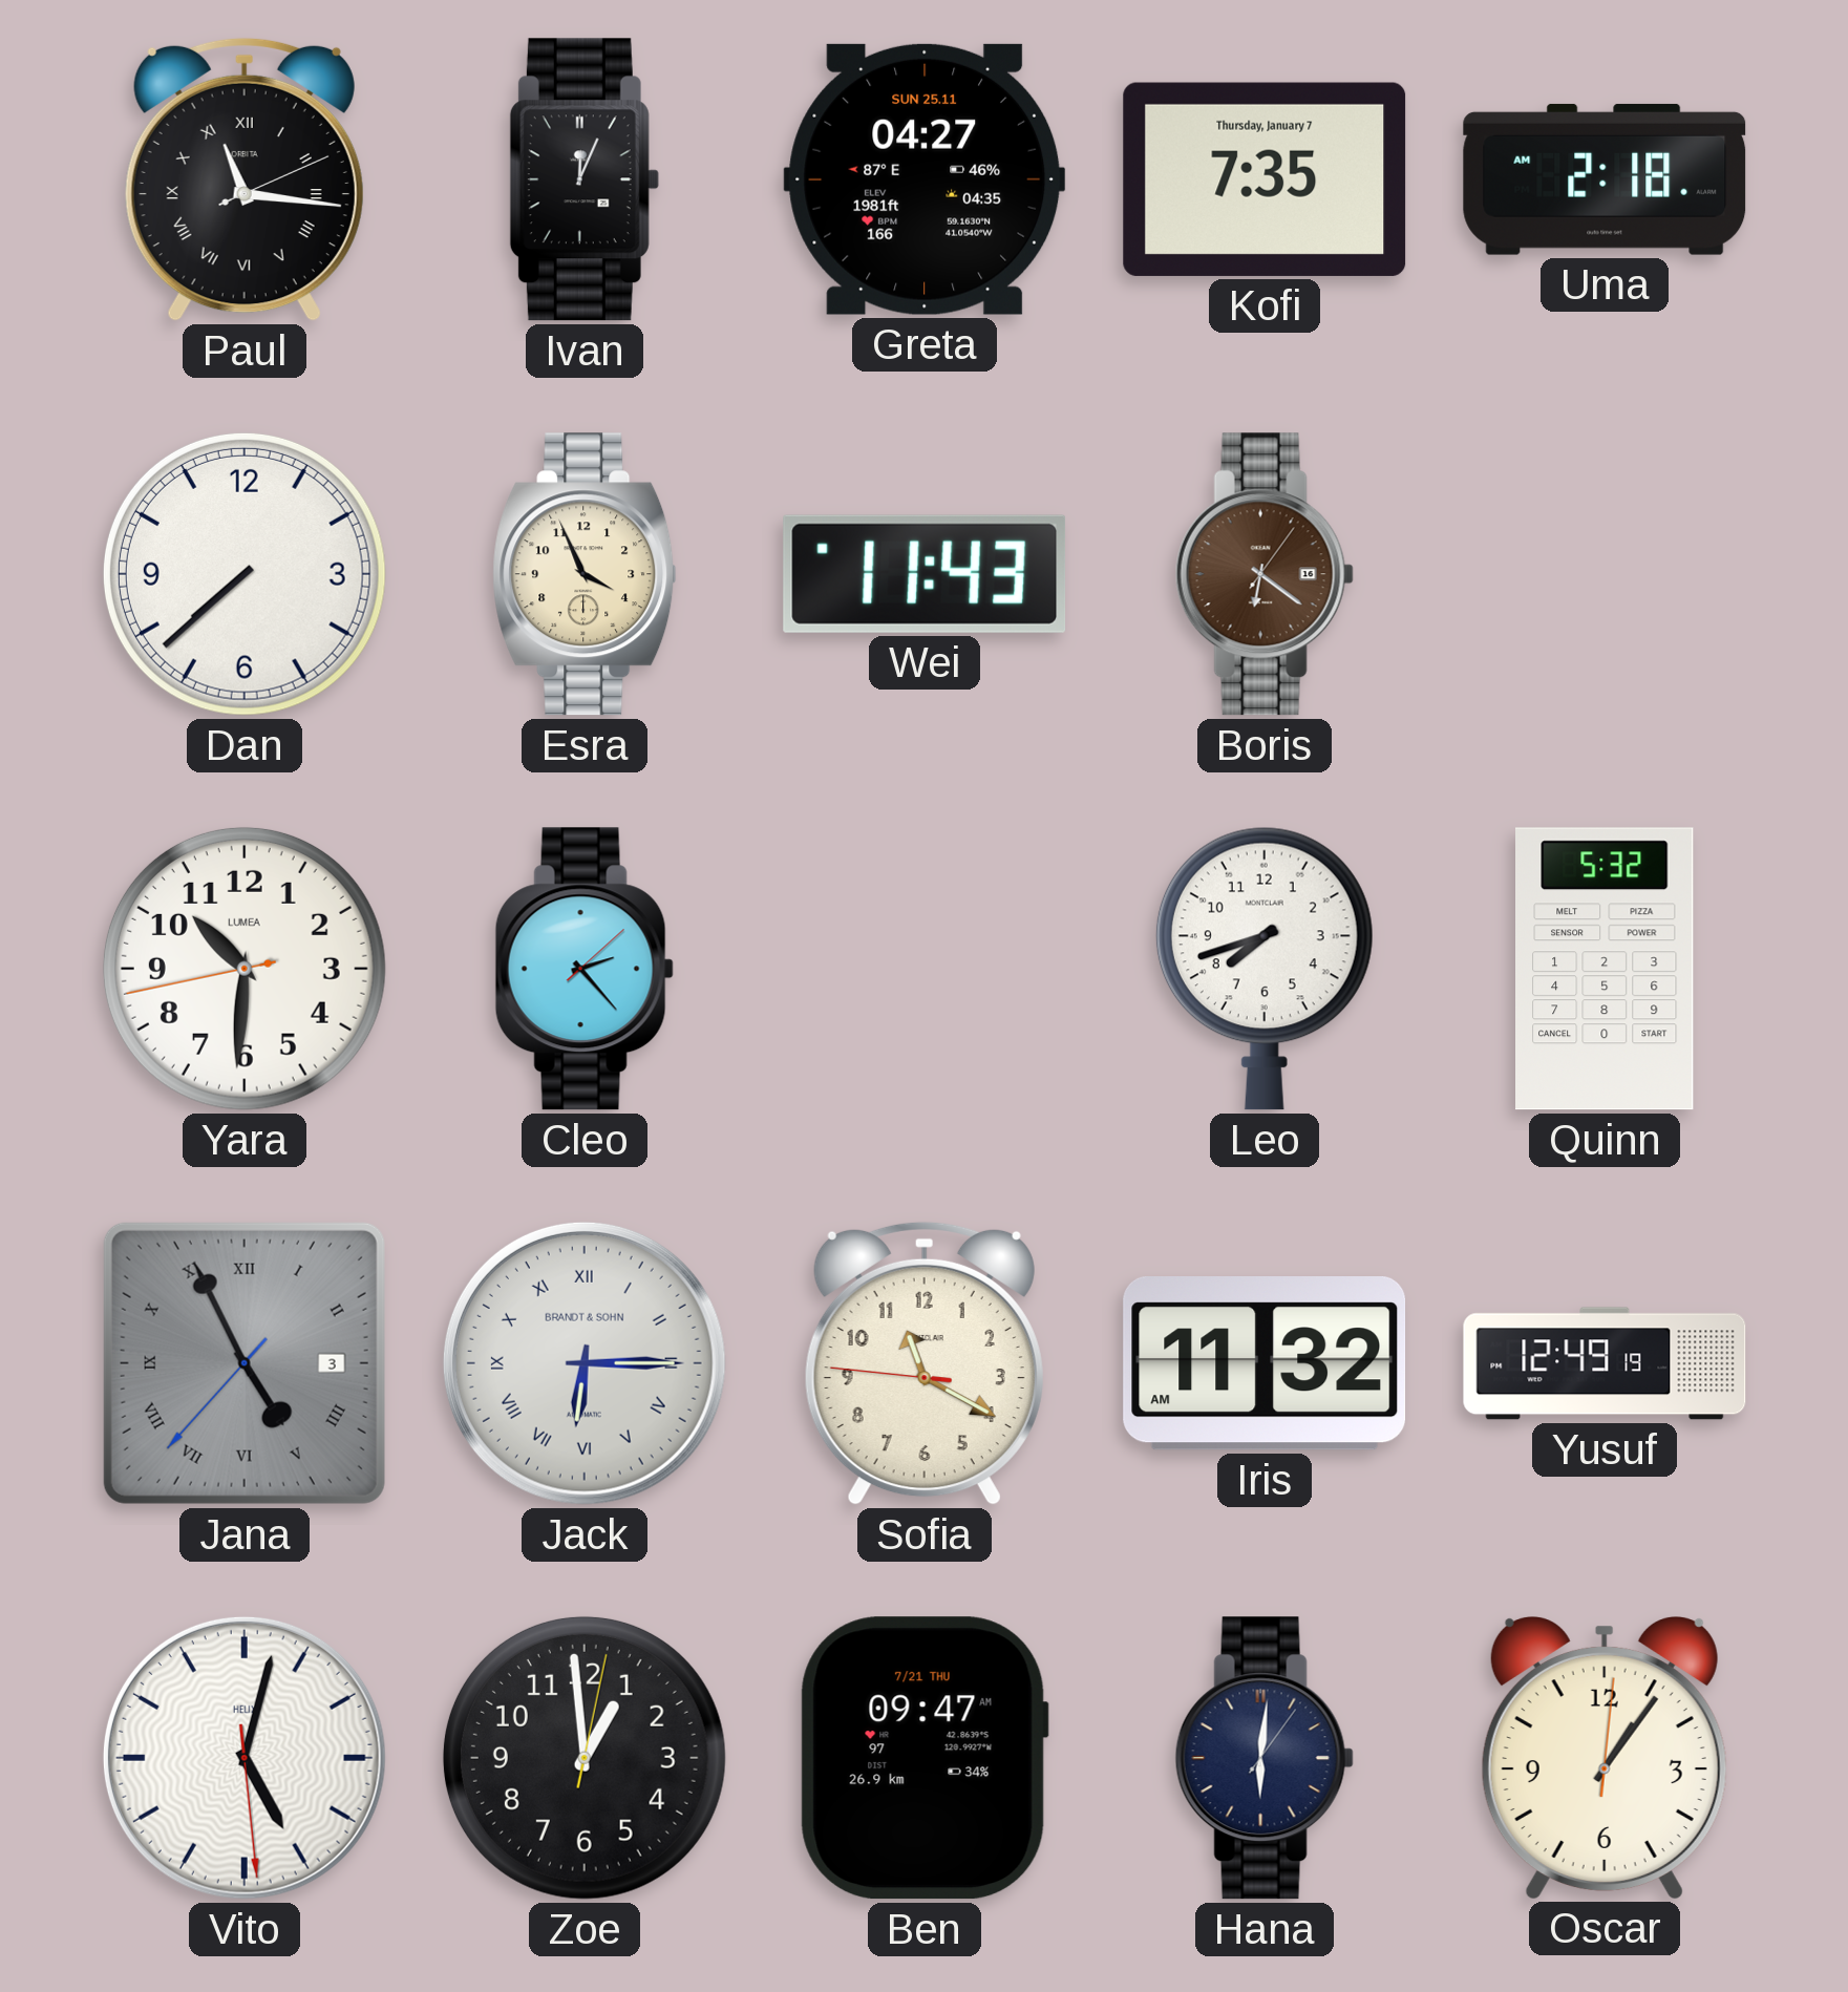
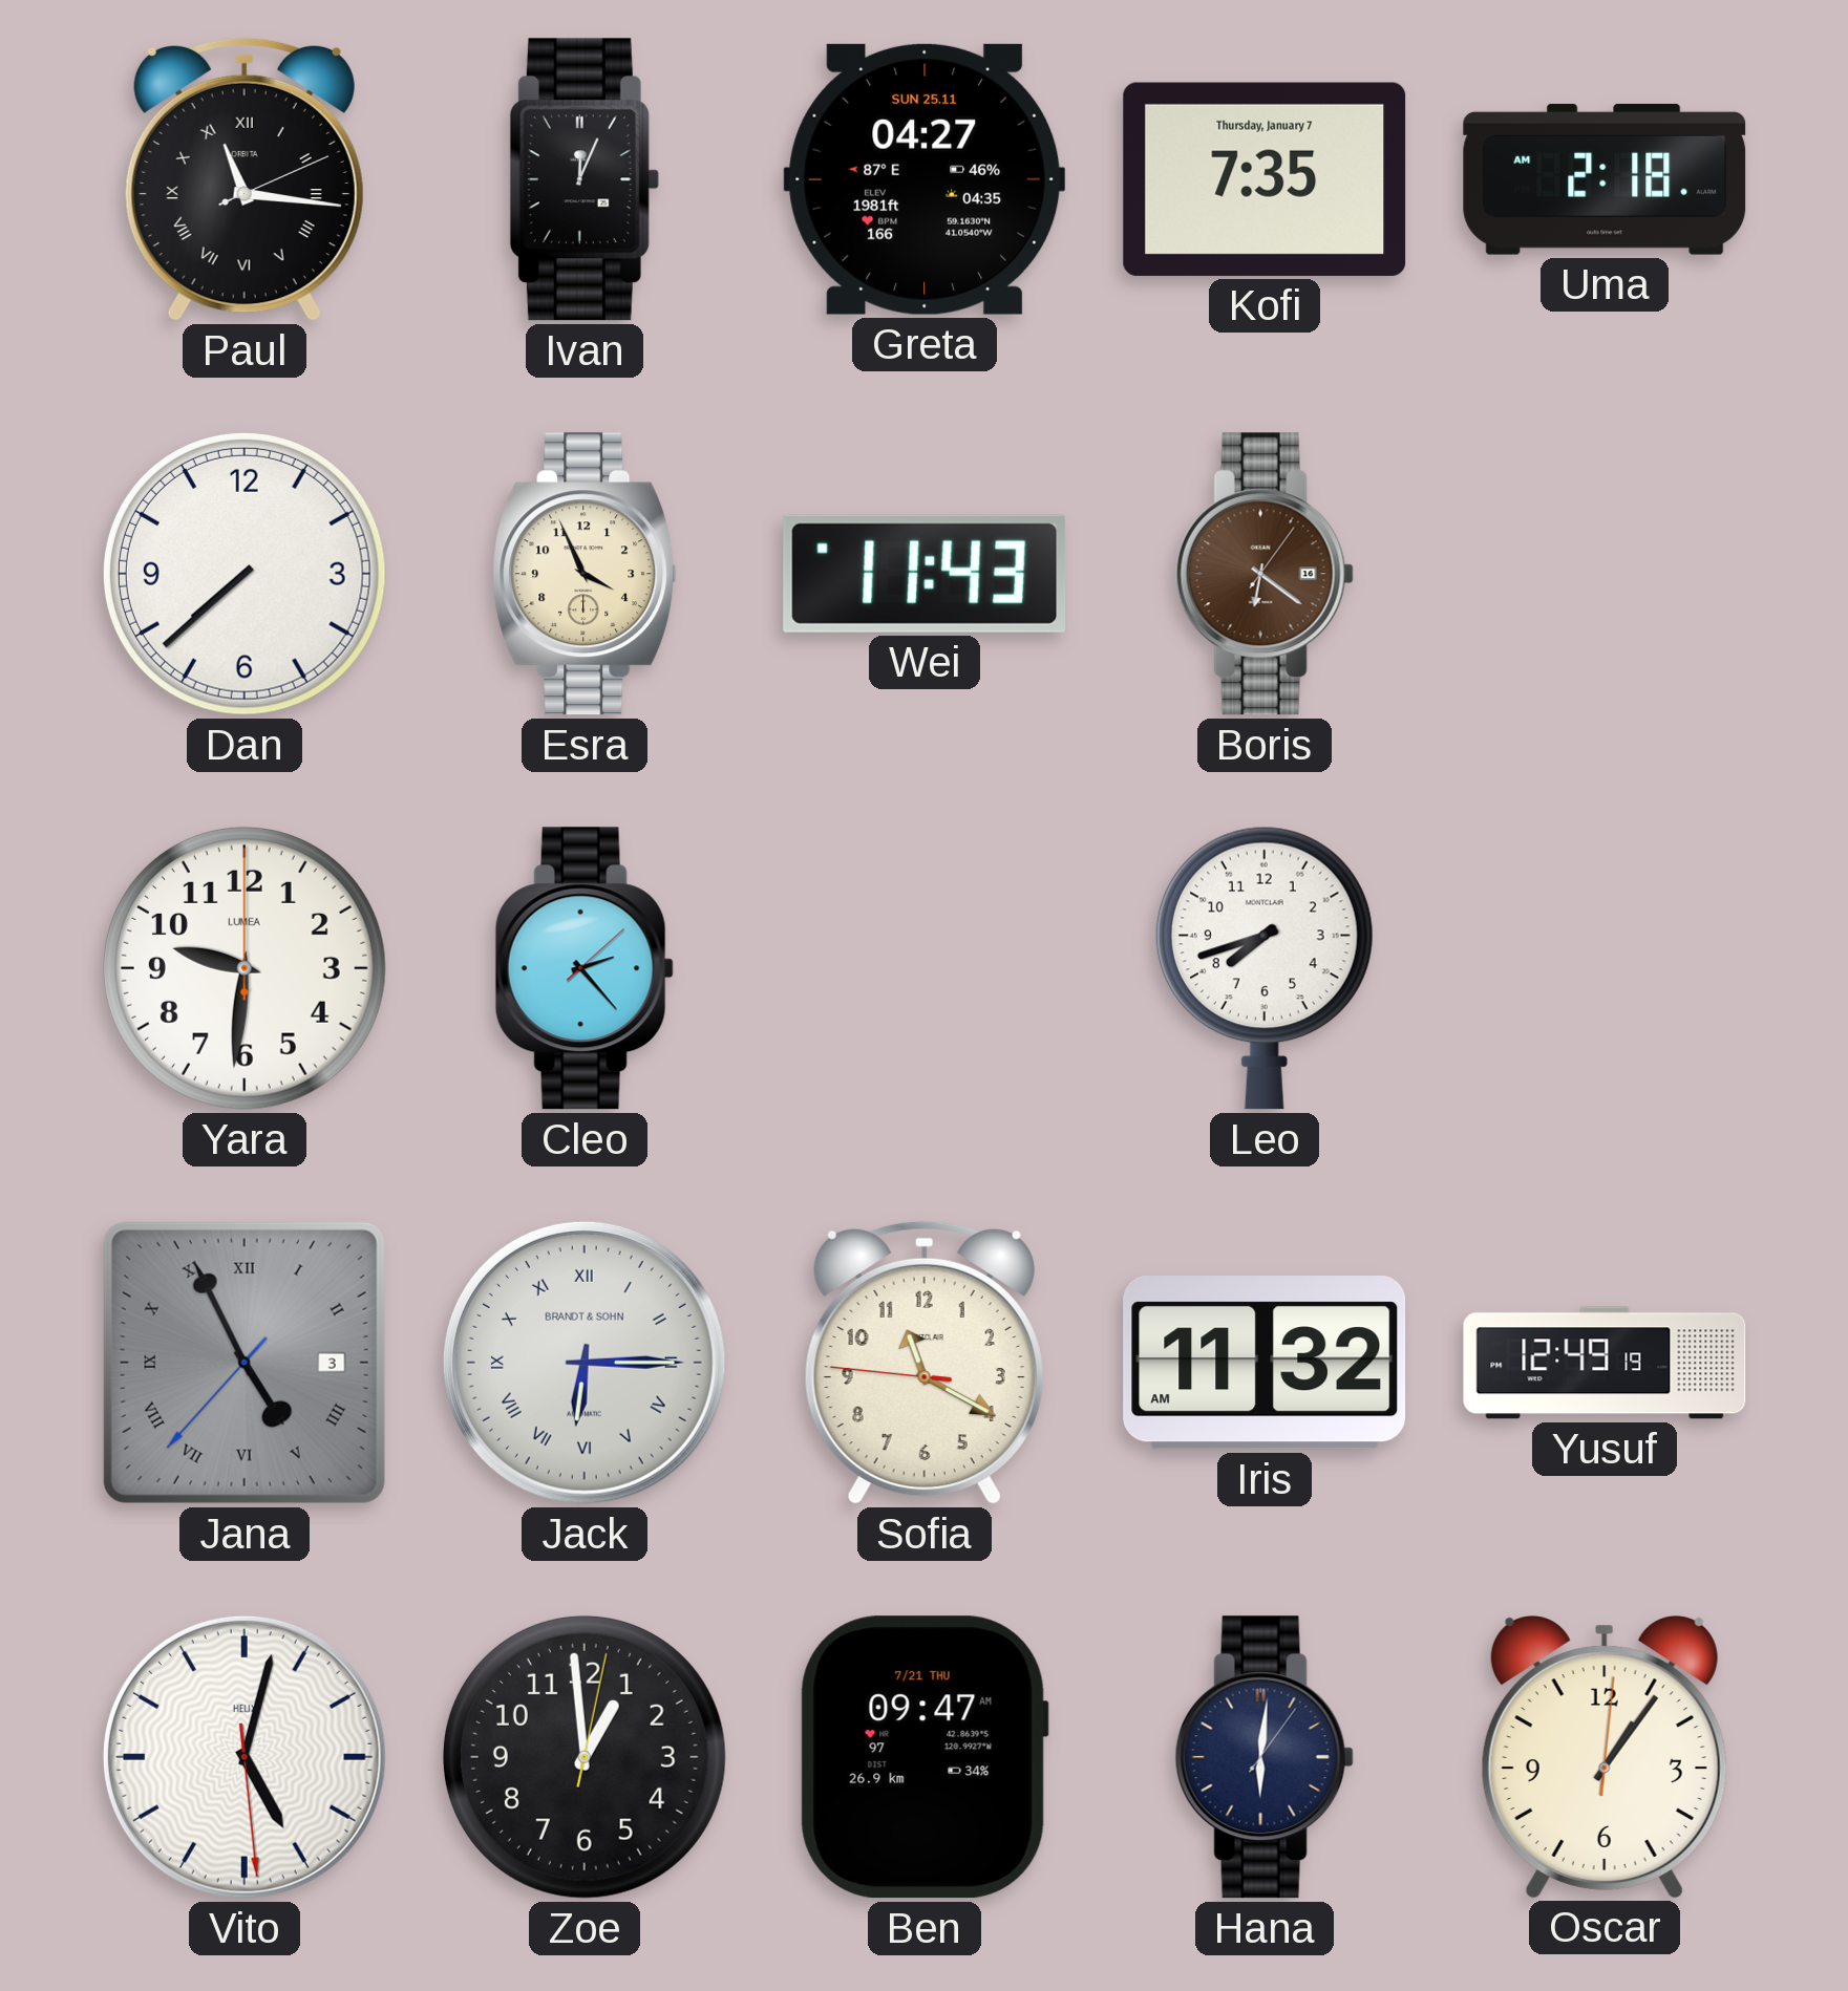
Yara: 10:30 -> 9:31
Quinn: 5:32 -> none
